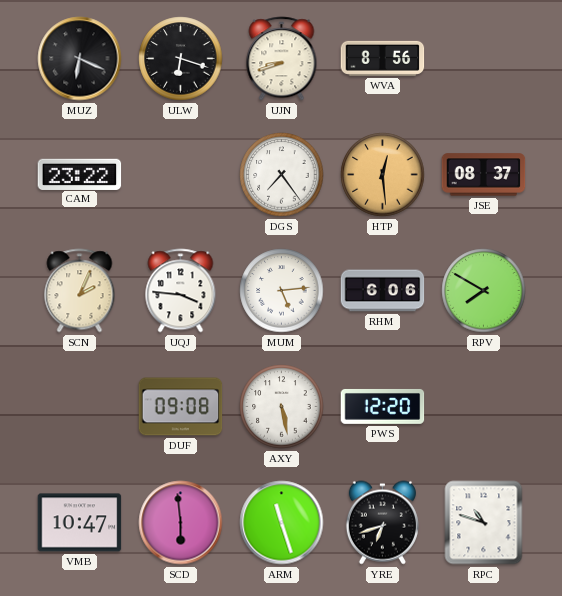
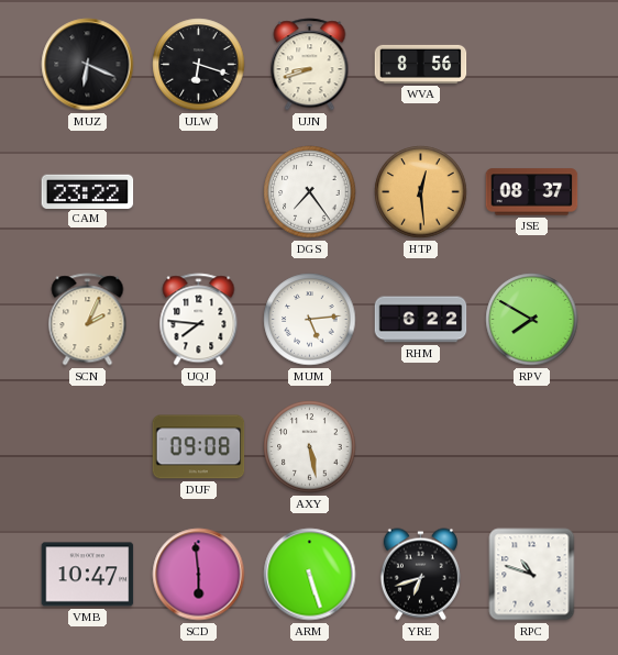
UQJ: 3:46 -> 7:46
RHM: 6:06 -> 6:22
PWS: 12:20 -> none
ARM: 11:27 -> 5:27
